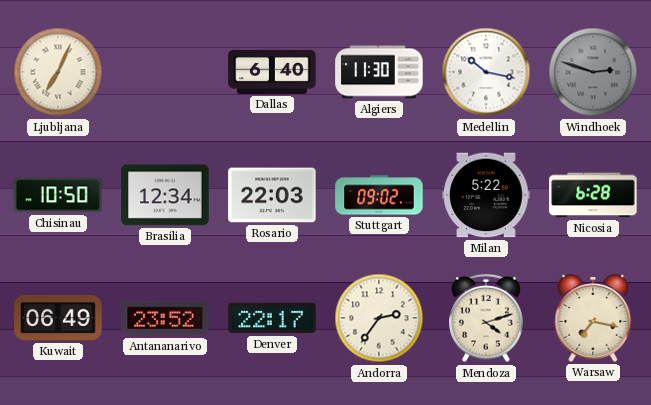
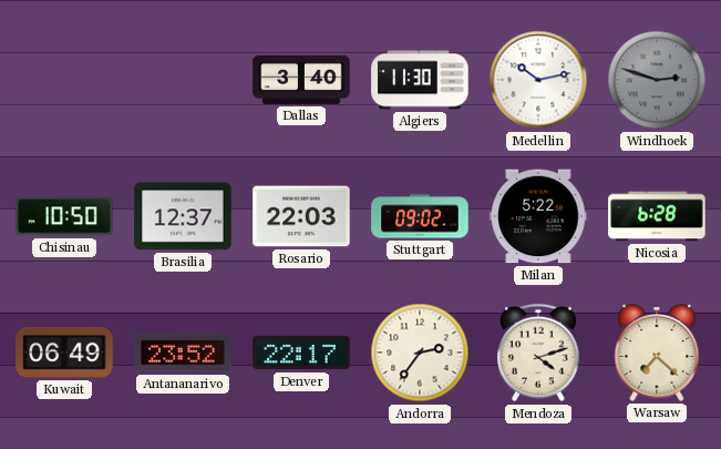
Ljubljana: 7:04 -> none
Dallas: 6:40 -> 3:40
Medellin: 10:17 -> 10:13
Brasilia: 12:34 -> 12:37
Warsaw: 7:17 -> 7:22
